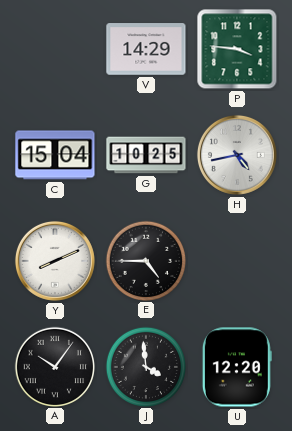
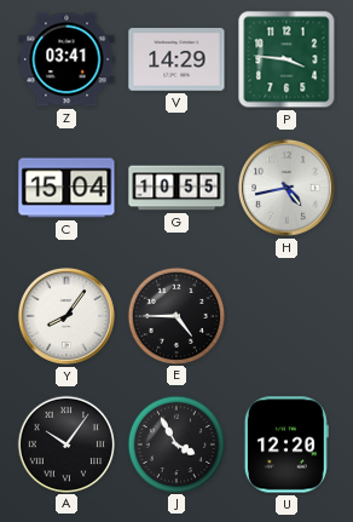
Z: none -> 03:41
G: 10:25 -> 10:55
Y: 8:11 -> 8:06
J: 3:59 -> 3:55
